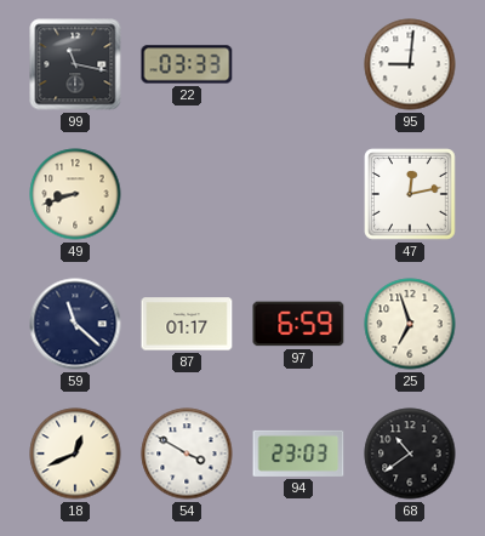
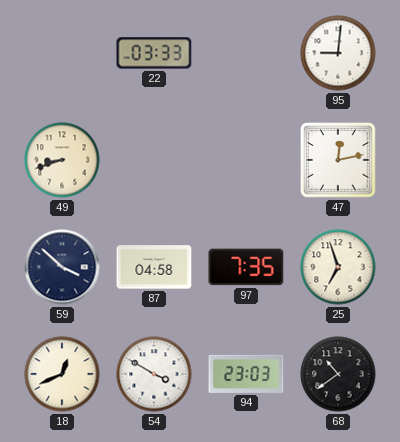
99: 11:17 -> none
59: 11:22 -> 3:52
87: 01:17 -> 04:58
97: 6:59 -> 7:35
